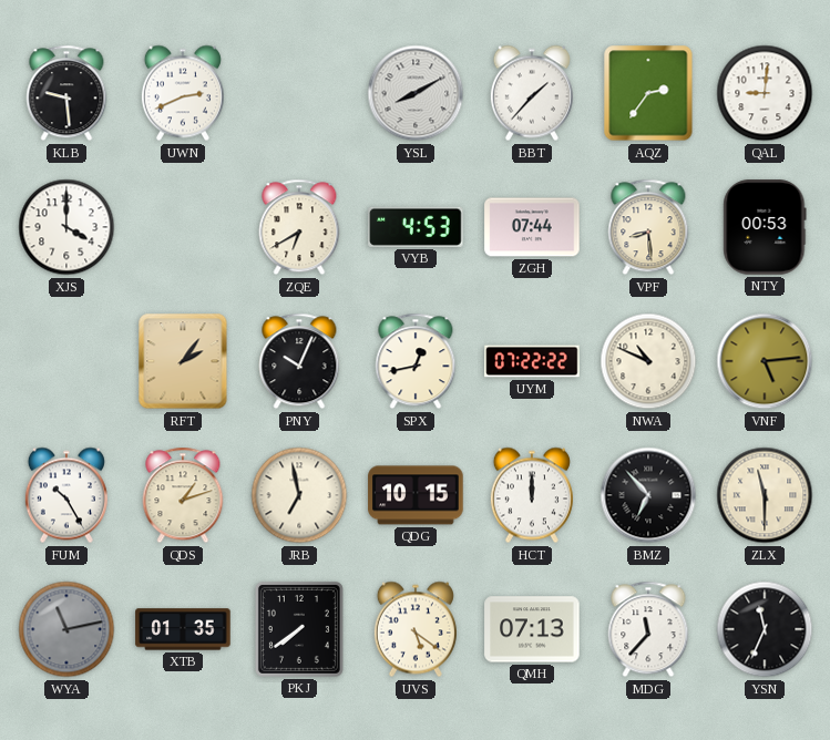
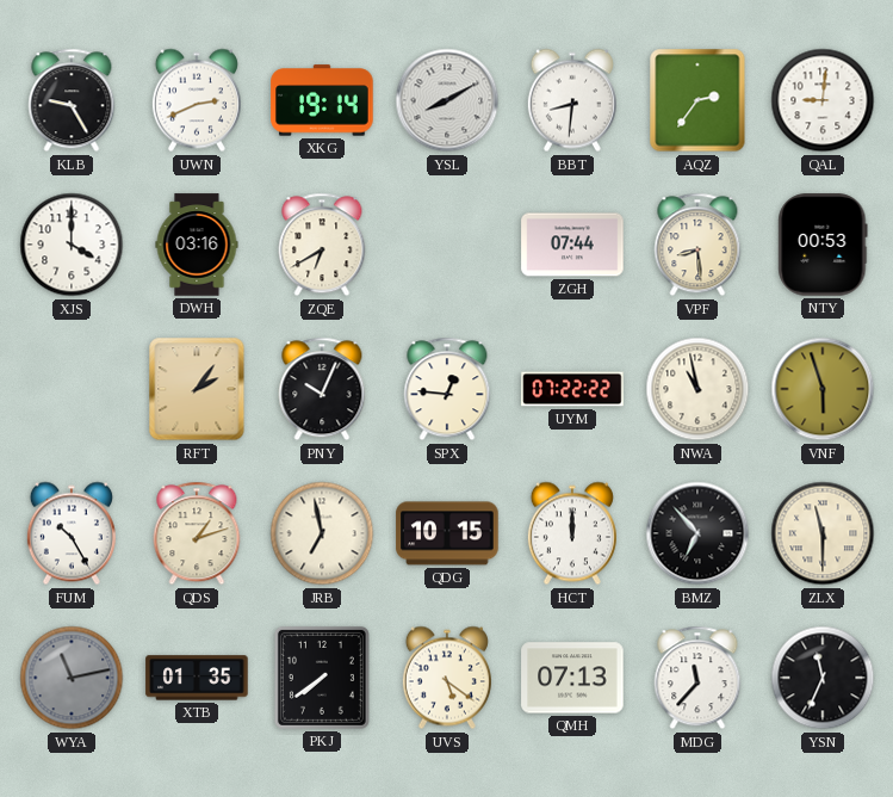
KLB: 9:29 -> 9:25
XKG: none -> 19:14
BBT: 1:37 -> 8:31
DWH: none -> 03:16
VYB: 4:53 -> none
SPX: 12:43 -> 12:46
NWA: 10:49 -> 10:58
VNF: 5:14 -> 5:57
